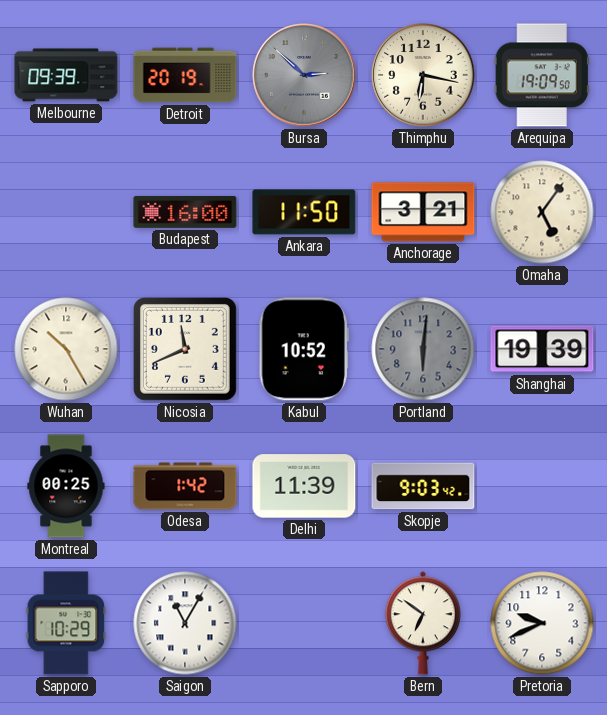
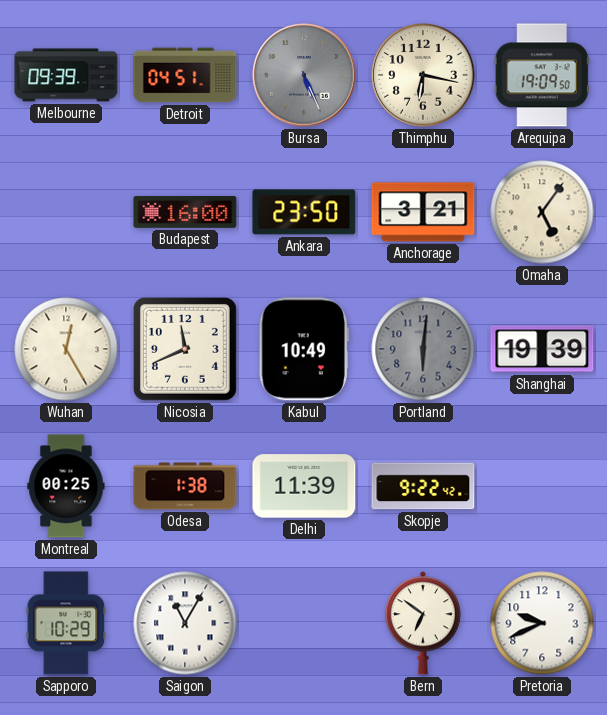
Detroit: 20:19 -> 04:51
Bursa: 2:52 -> 5:26
Ankara: 11:50 -> 23:50
Wuhan: 10:25 -> 12:25
Kabul: 10:52 -> 10:49
Odesa: 1:42 -> 1:38
Skopje: 9:03 -> 9:22
